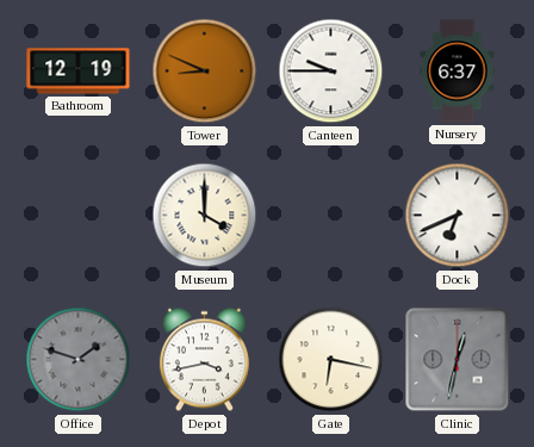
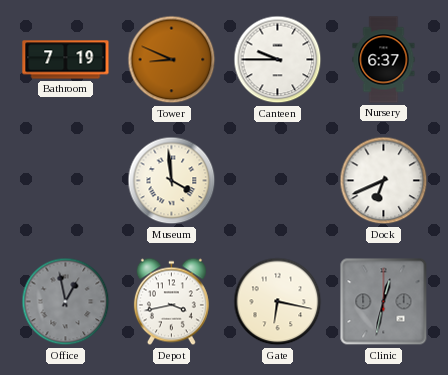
Bathroom: 12:19 -> 7:19
Museum: 4:00 -> 3:59
Office: 1:48 -> 12:58
